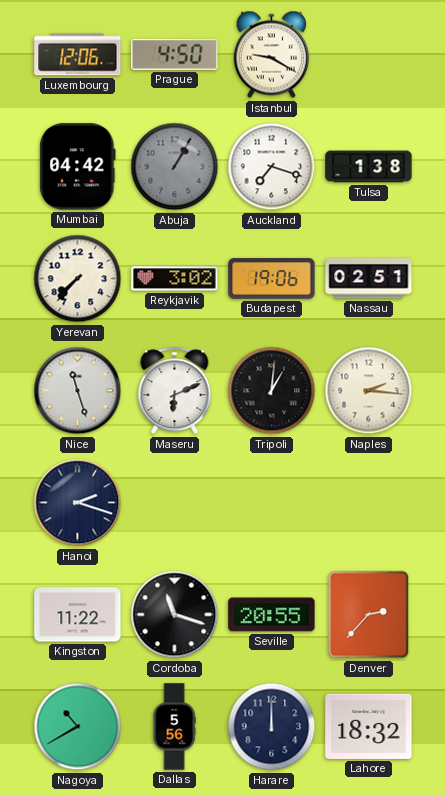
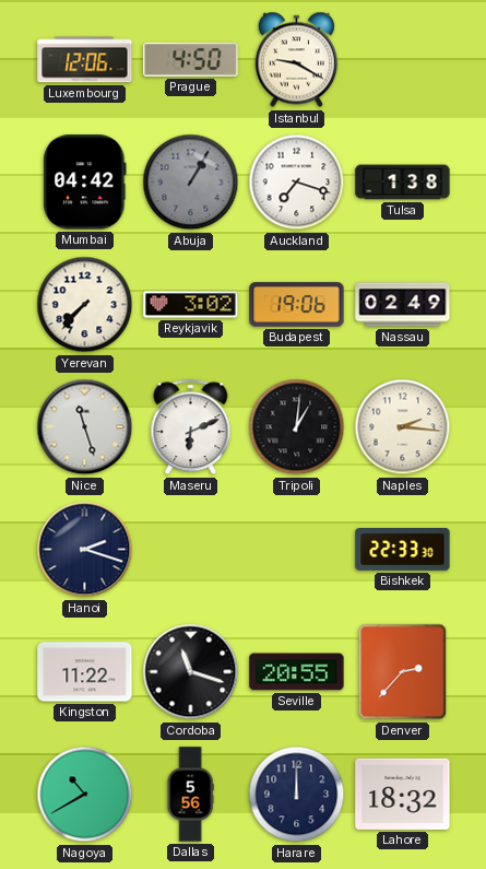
Nassau: 02:51 -> 02:49
Bishkek: none -> 22:33
